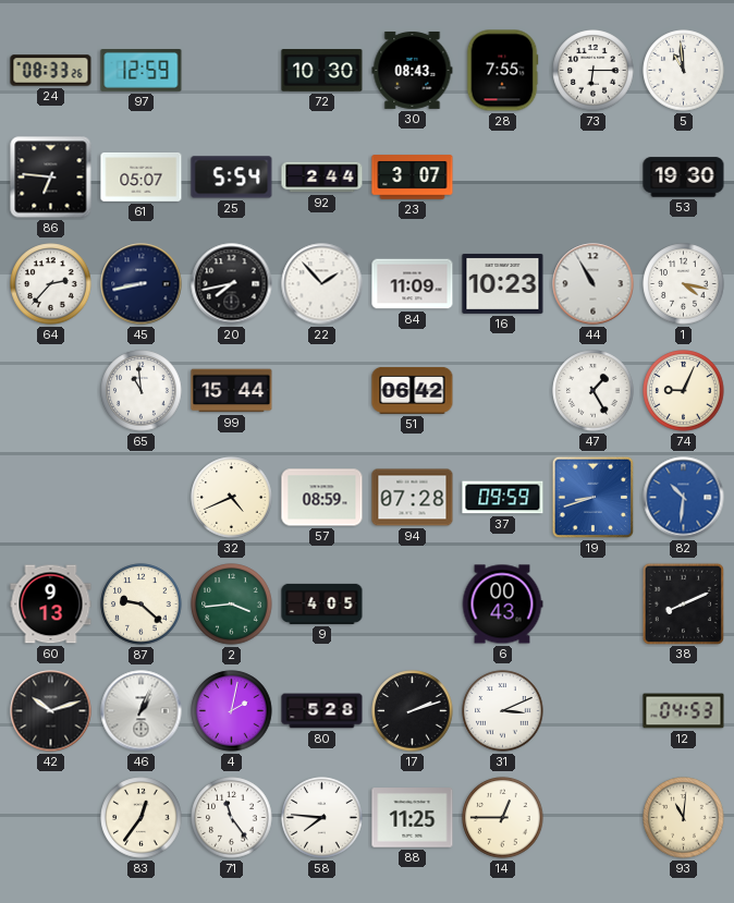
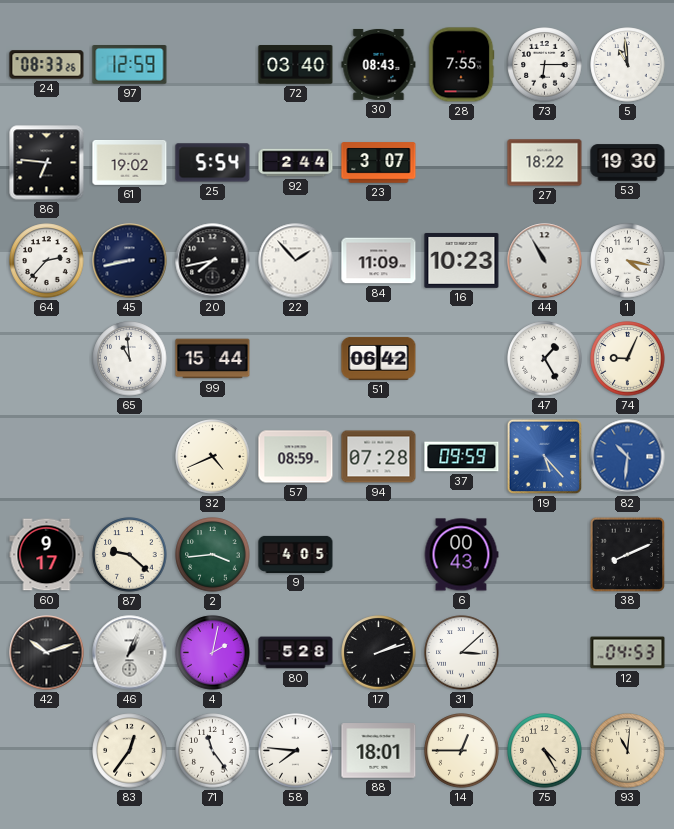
72: 10:30 -> 03:40
61: 05:07 -> 19:02
27: none -> 18:22
19: 8:42 -> 5:23
60: 9:13 -> 9:17
31: 3:11 -> 3:08
88: 11:25 -> 18:01
75: none -> 4:25
